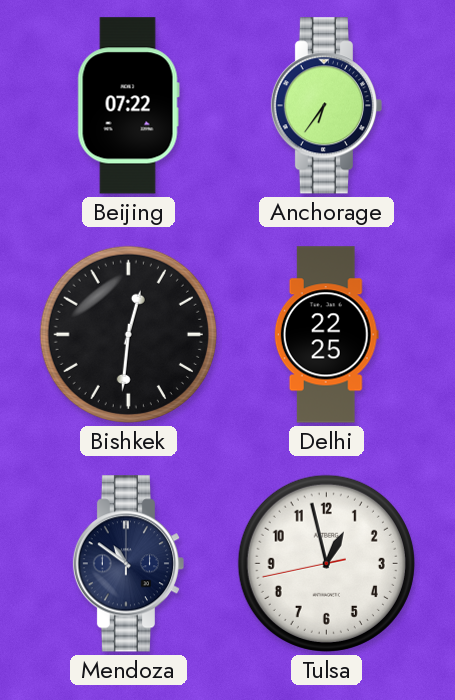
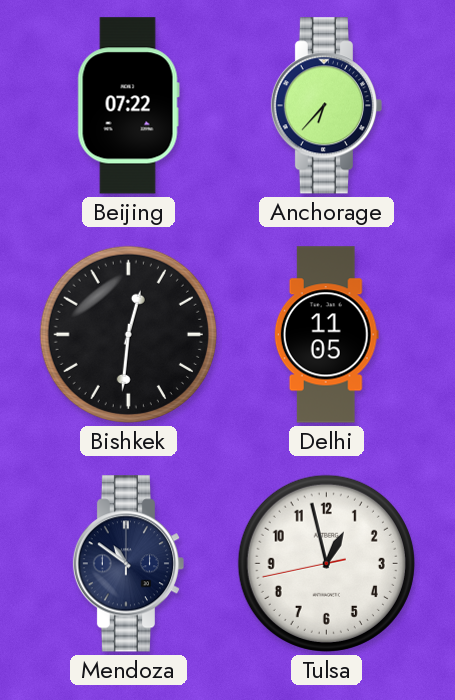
Anchorage: 6:36 -> 6:37
Delhi: 22:25 -> 11:05
